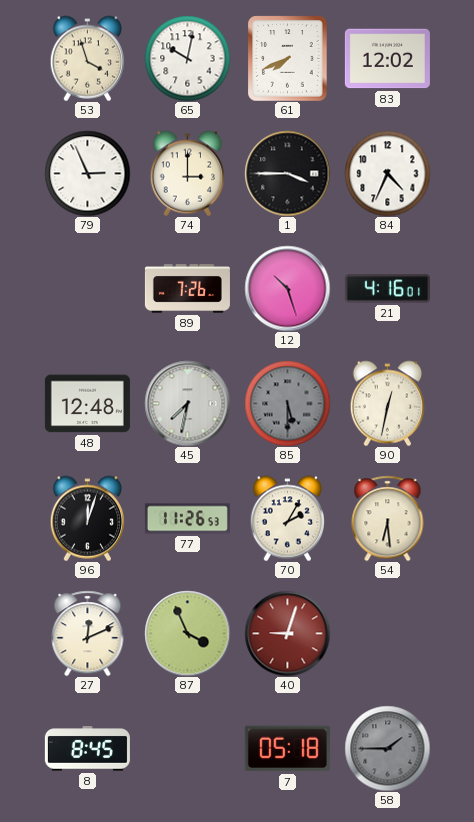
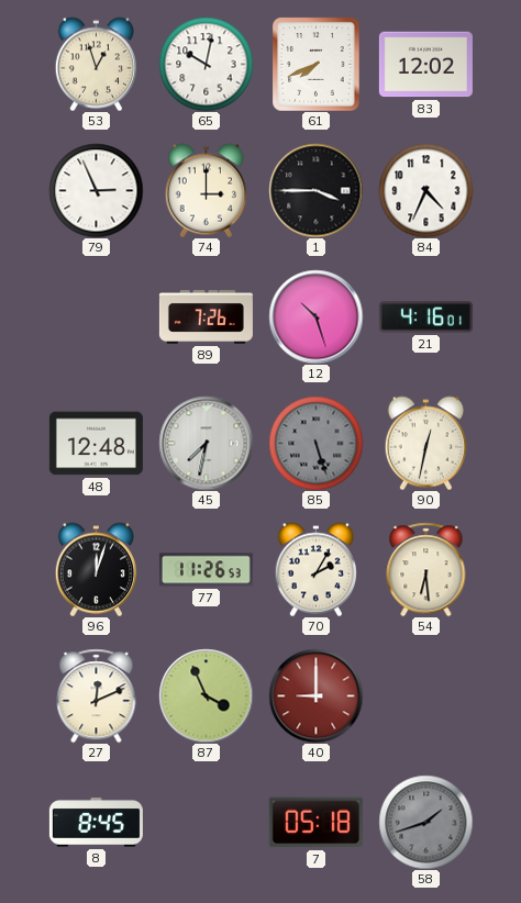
53: 3:57 -> 12:57
85: 5:30 -> 5:27
40: 9:03 -> 9:00
58: 1:45 -> 1:42
